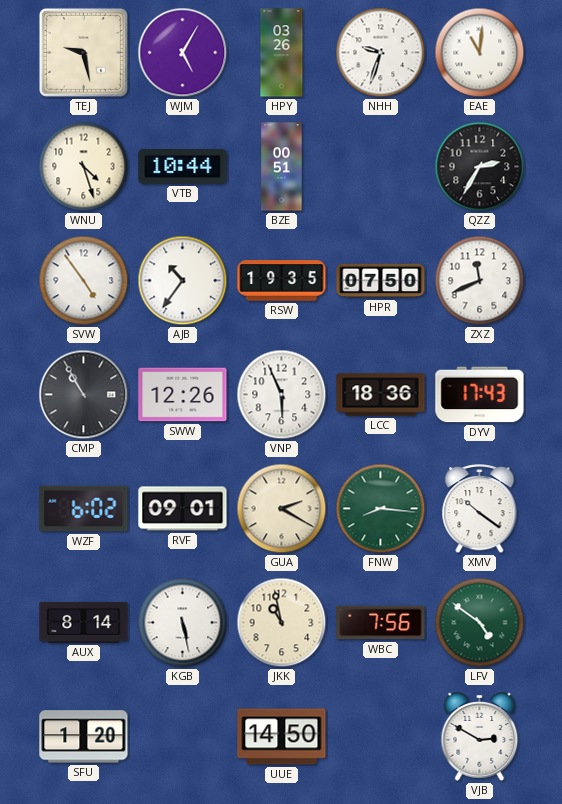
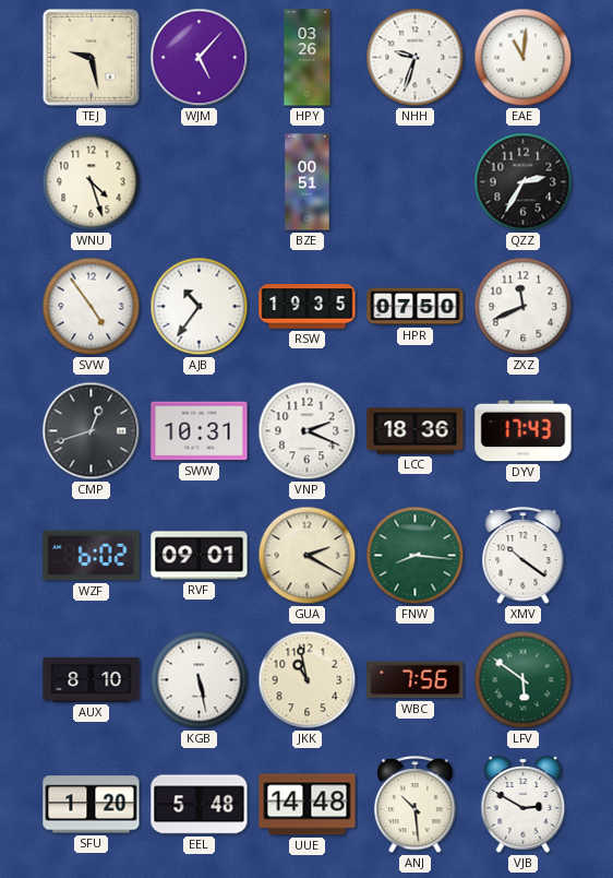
WJM: 5:05 -> 5:07
VTB: 10:44 -> none
CMP: 10:55 -> 12:42
SWW: 12:26 -> 10:31
VNP: 5:56 -> 2:19
AUX: 8:14 -> 8:10
LFV: 4:51 -> 5:51
EEL: none -> 5:48
UUE: 14:50 -> 14:48
ANJ: none -> 10:29
